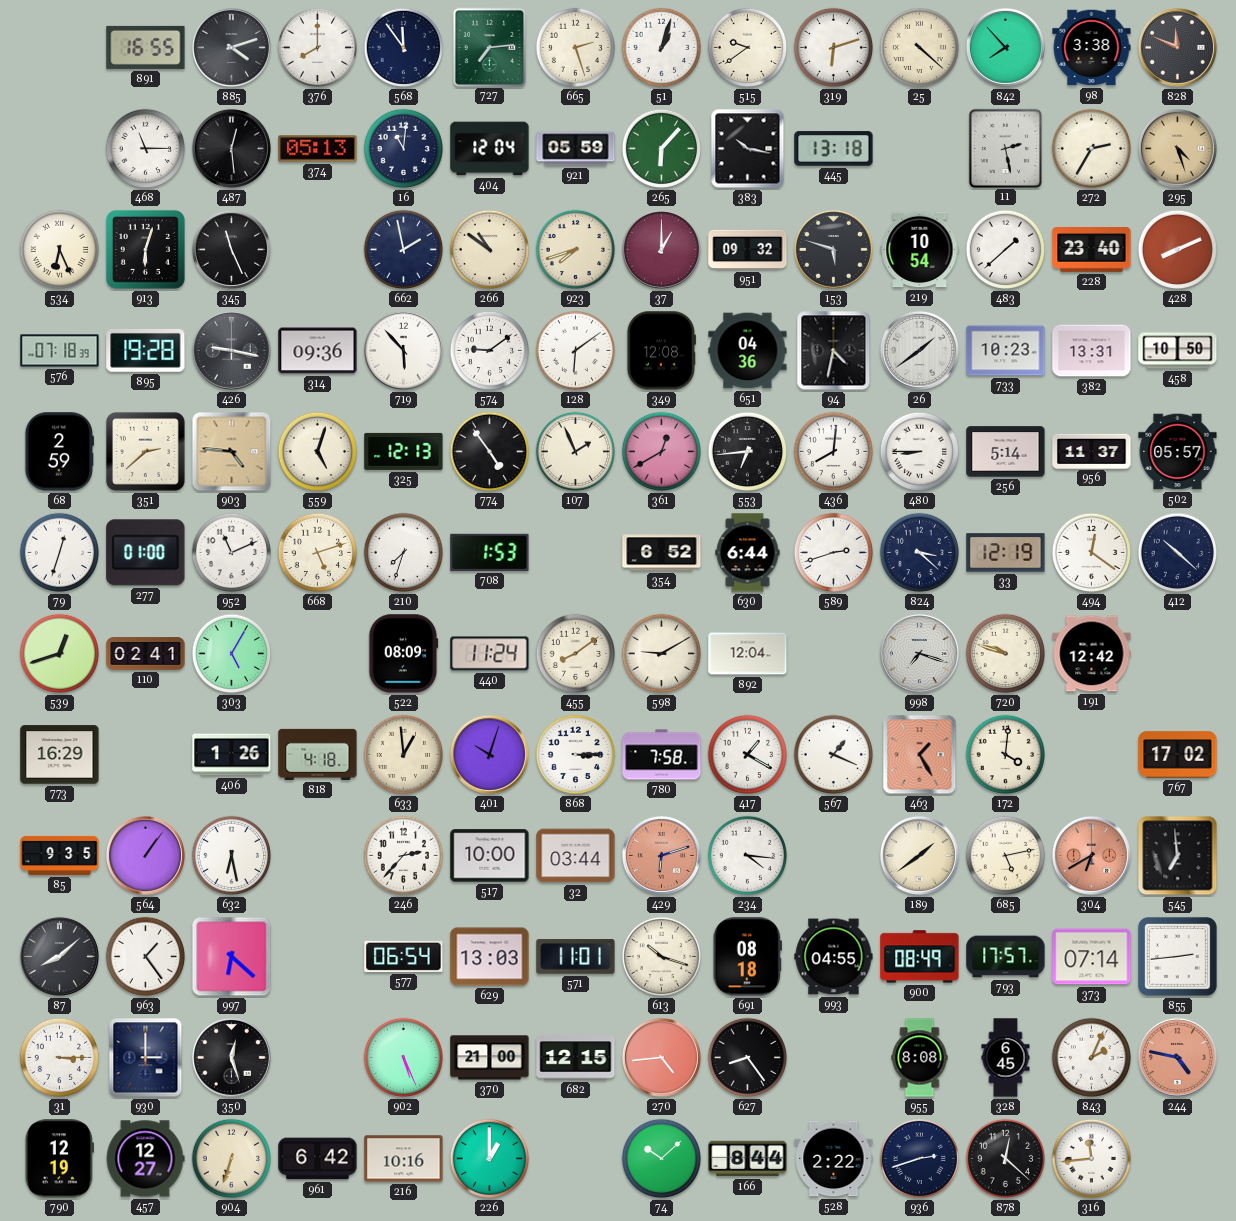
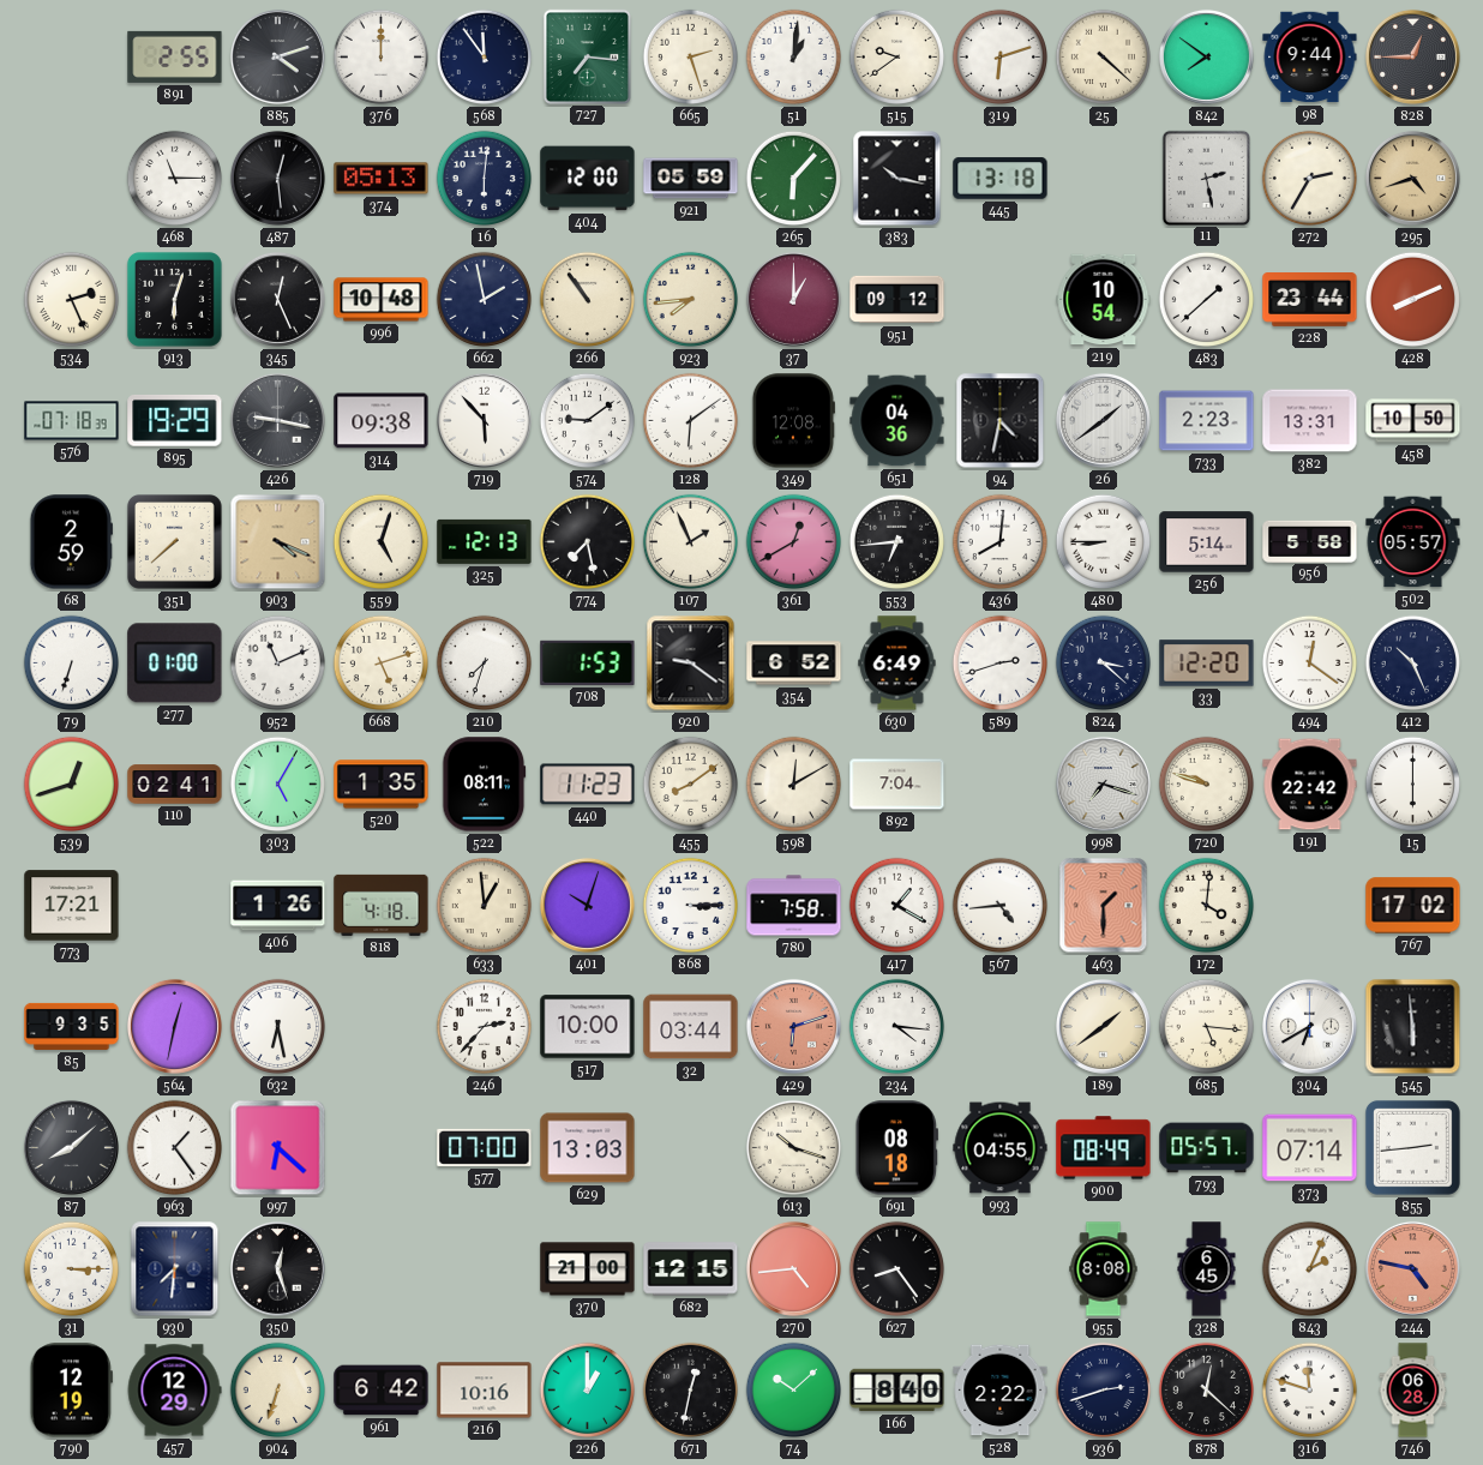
891: 16:55 -> 2:55
376: 8:00 -> 12:00
727: 7:14 -> 7:16
51: 1:03 -> 1:01
842: 7:53 -> 7:51
98: 3:38 -> 9:44
828: 11:49 -> 12:45
16: 11:01 -> 6:01
404: 12:04 -> 12:00
295: 4:27 -> 4:42
534: 6:26 -> 2:26
345: 11:26 -> 12:26
996: none -> 10:48
266: 10:51 -> 10:54
923: 7:42 -> 7:44
951: 09:32 -> 09:12
153: 5:48 -> none
228: 23:40 -> 23:44
895: 19:28 -> 19:29
314: 09:36 -> 09:38
733: 10:23 -> 2:23
351: 2:38 -> 7:38
903: 4:46 -> 4:19
774: 4:54 -> 7:28
956: 11:37 -> 5:58
79: 12:33 -> 6:33
920: none -> 9:21
630: 6:44 -> 6:49
33: 12:19 -> 12:20
412: 10:22 -> 10:26
520: none -> 1:35
522: 08:09 -> 08:11
440: 11:24 -> 11:23
598: 9:10 -> 12:10
892: 12:04 -> 7:04
191: 12:42 -> 22:42
15: none -> 6:00
773: 16:29 -> 17:21
567: 1:19 -> 4:44
463: 1:25 -> 1:30
564: 1:06 -> 12:32
685: 5:13 -> 5:16
304 dial: salmon -> white
545: 6:59 -> 5:59
577: 06:54 -> 07:00
571: 11:01 -> none
793: 17:57 -> 05:57
930: 3:00 -> 7:31
902: 5:26 -> none
457: 12:27 -> 12:29
671: none -> 12:32
166: 8:44 -> 8:40
316: 11:44 -> 11:48
746: none -> 06:28
